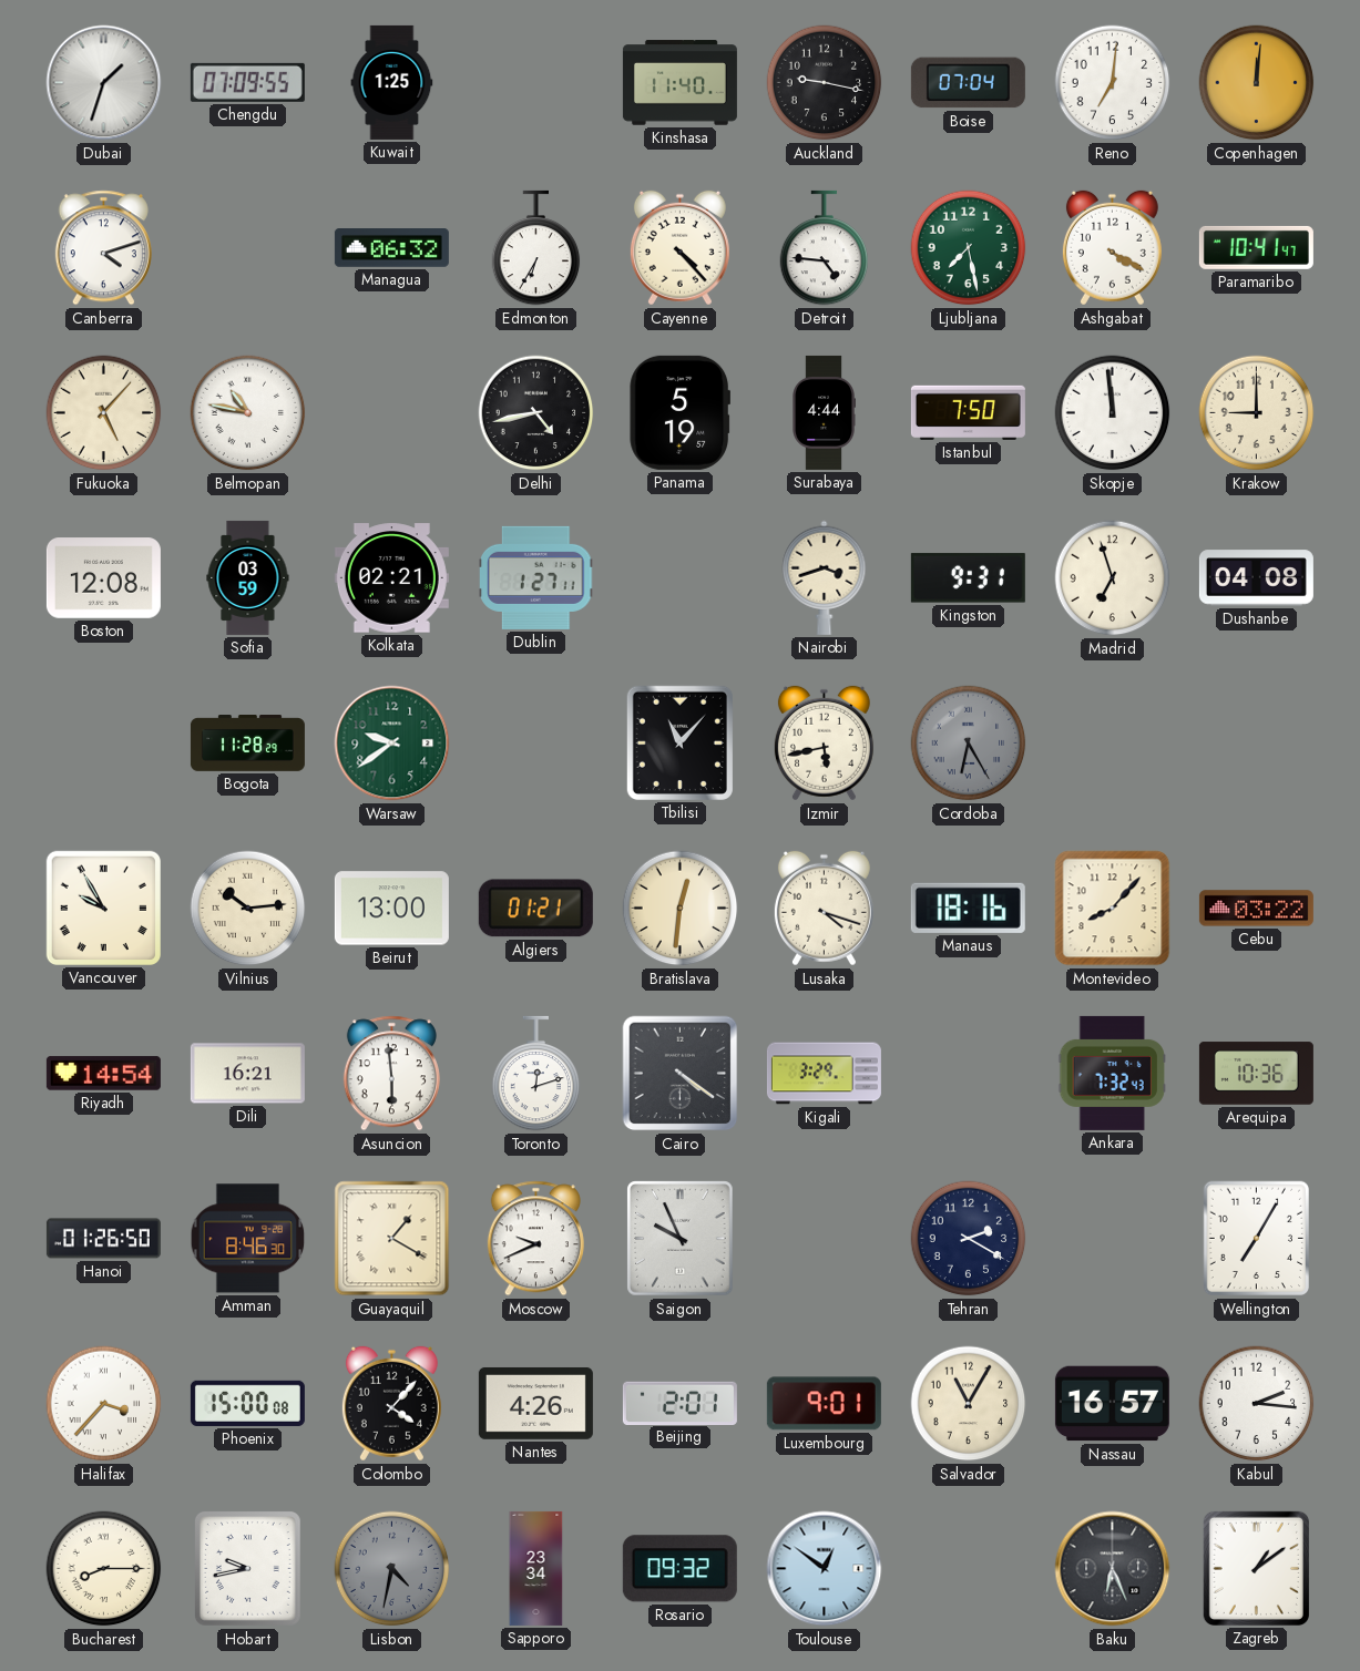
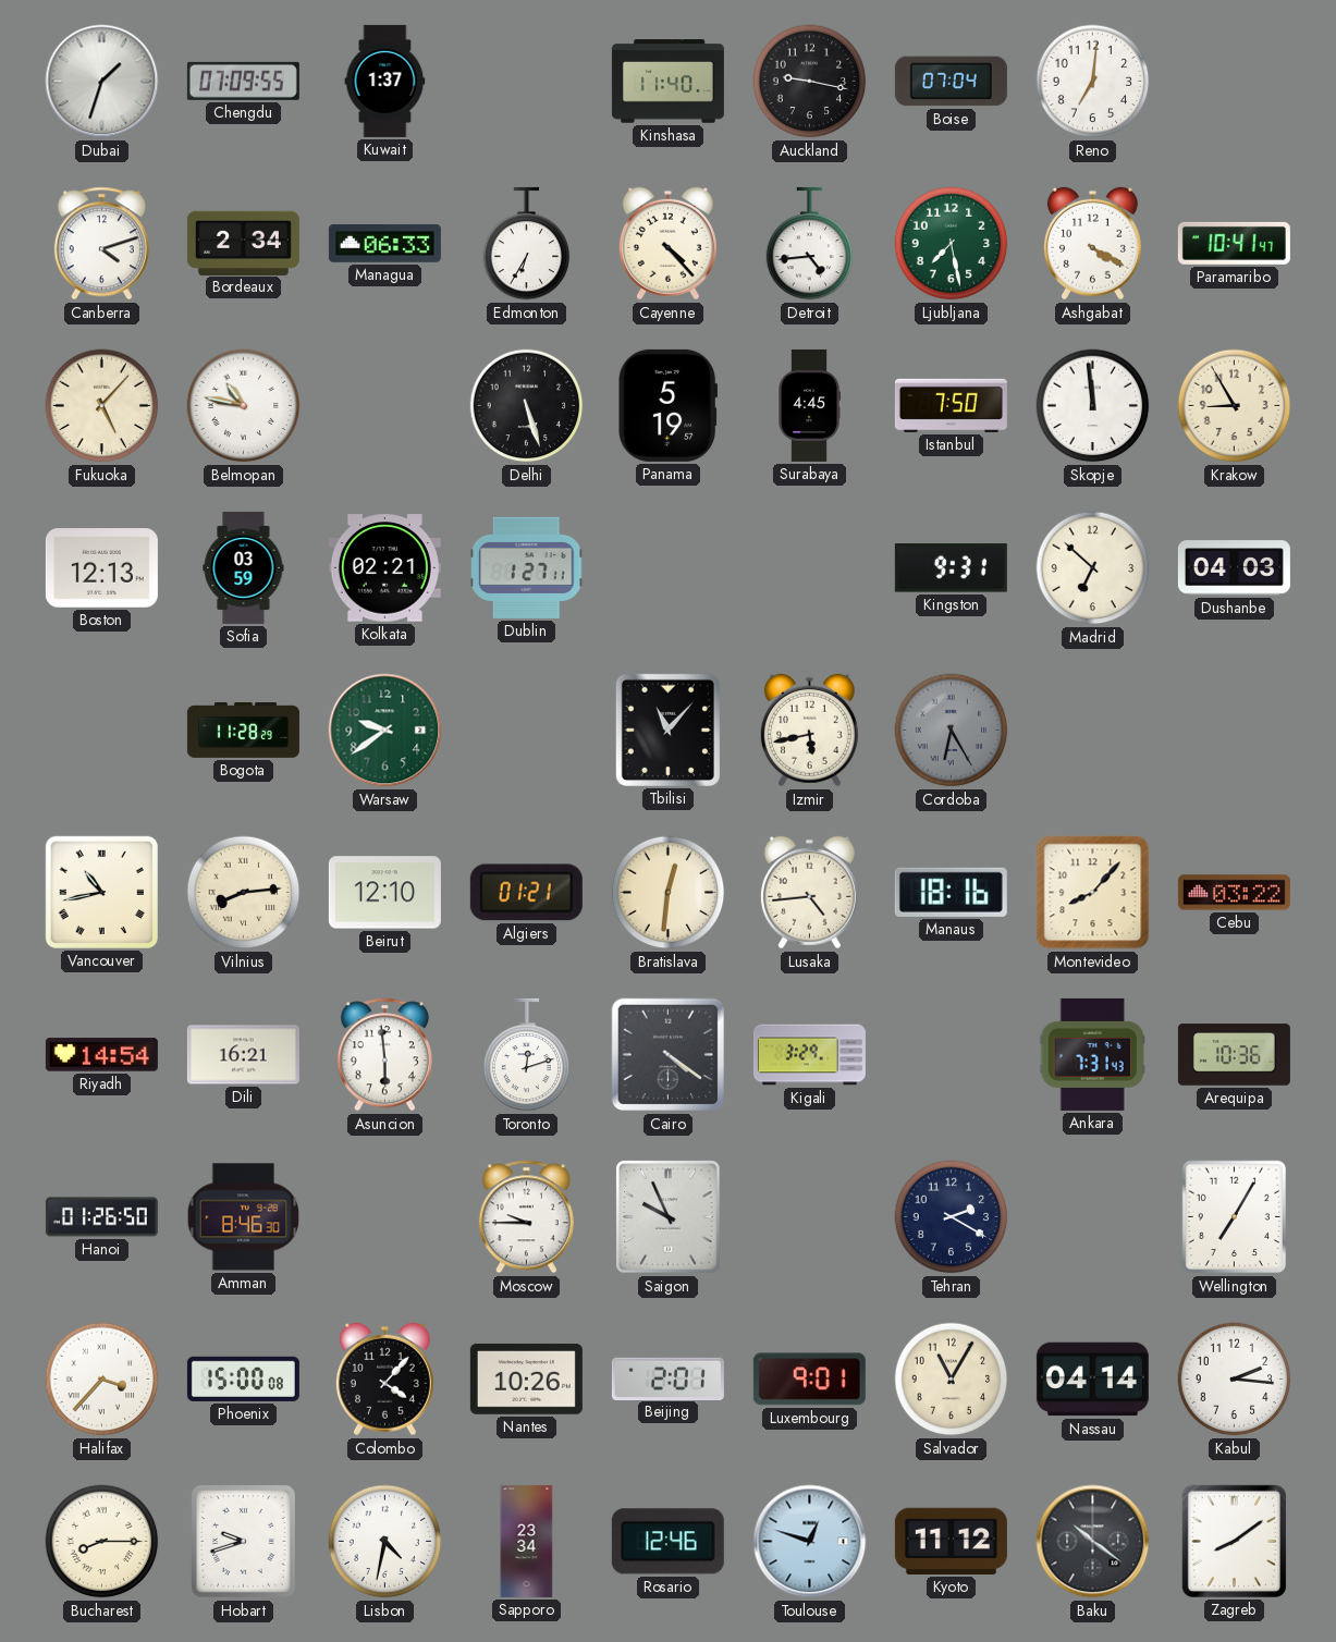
Kuwait: 1:25 -> 1:37
Copenhagen: 12:01 -> none
Bordeaux: none -> 2:34
Managua: 06:32 -> 06:33
Detroit: 4:46 -> 4:44
Delhi: 4:43 -> 5:27
Surabaya: 4:44 -> 4:45
Krakow: 9:00 -> 8:55
Boston: 12:08 -> 12:13
Nairobi: 3:42 -> none
Madrid: 6:57 -> 6:52
Dushanbe: 04:08 -> 04:03
Vancouver: 9:55 -> 10:43
Vilnius: 10:14 -> 8:14
Beirut: 13:00 -> 12:10
Lusaka: 4:18 -> 4:44
Ankara: 7:32 -> 7:31
Guayaquil: 1:20 -> none
Moscow: 9:41 -> 9:45
Nantes: 4:26 -> 10:26
Nassau: 16:57 -> 04:14
Hobart: 9:43 -> 9:42
Lisbon dial: grey -> white
Rosario: 09:32 -> 12:46
Toulouse: 12:51 -> 12:48
Kyoto: none -> 11:12
Baku: 6:26 -> 10:21
Zagreb: 1:09 -> 8:09
